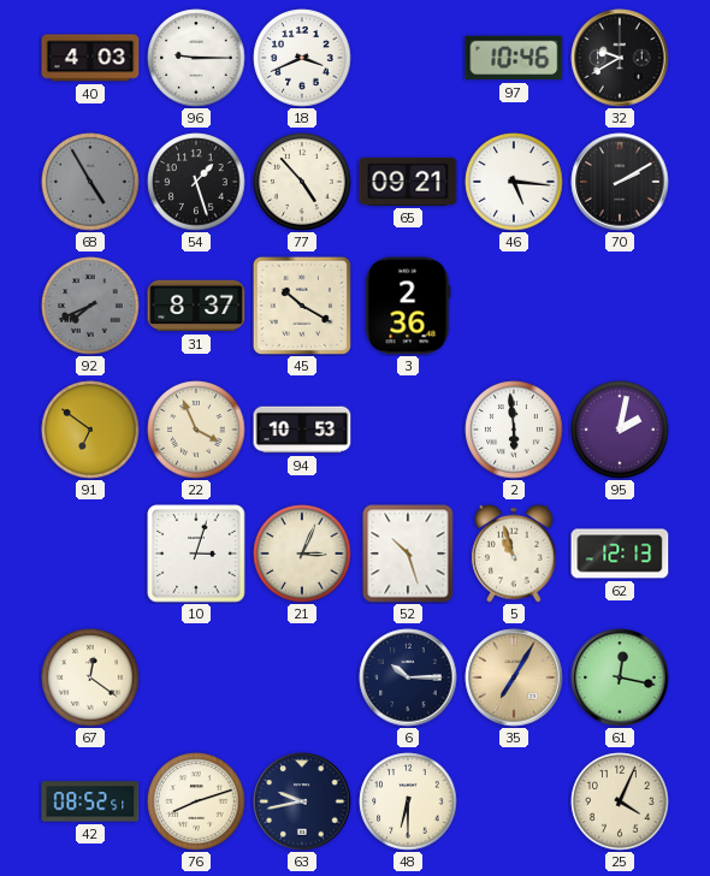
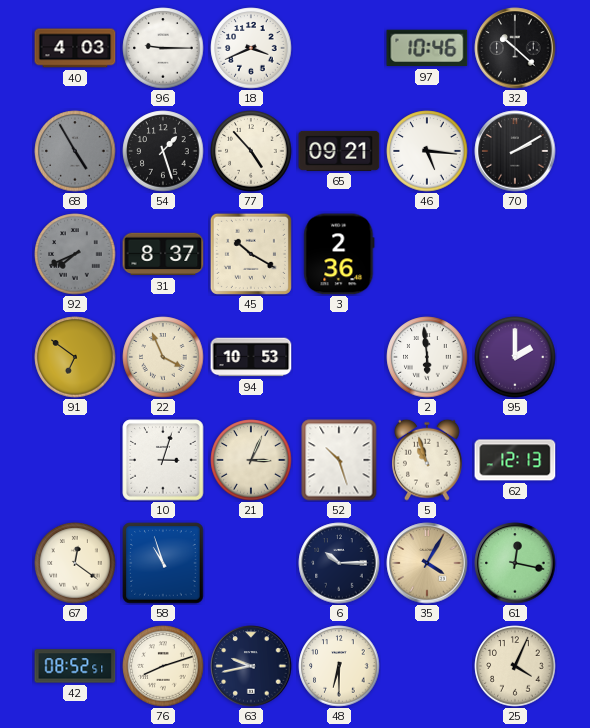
32: 9:40 -> 10:22
95: 2:02 -> 2:00
58: none -> 10:57
35: 7:05 -> 4:05
